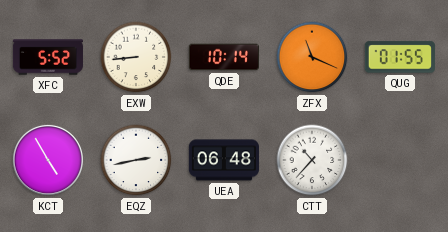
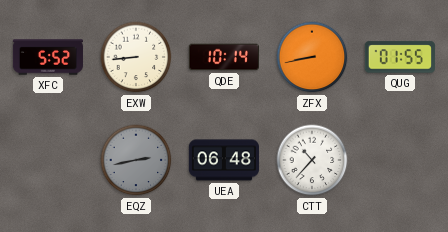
ZFX: 11:19 -> 8:43
KCT: 4:55 -> none
EQZ dial: white -> grey
